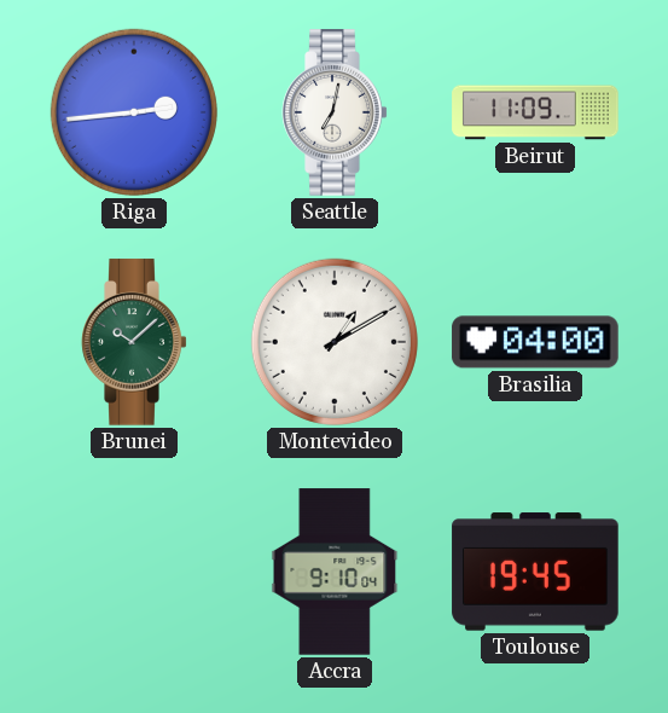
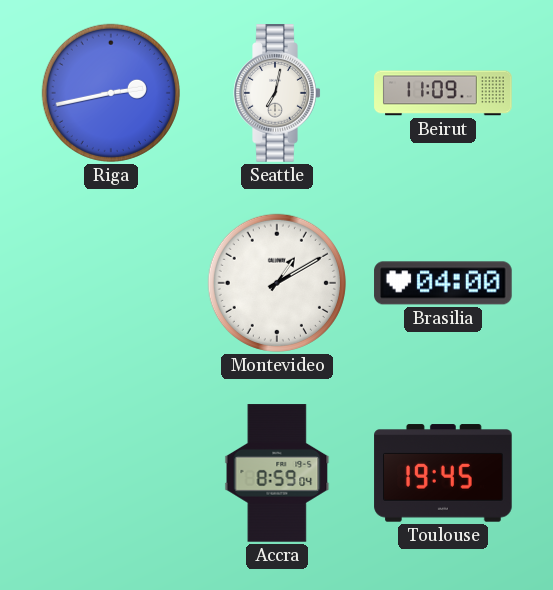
Riga: 2:44 -> 2:43
Brunei: 10:08 -> none
Accra: 9:10 -> 8:59
